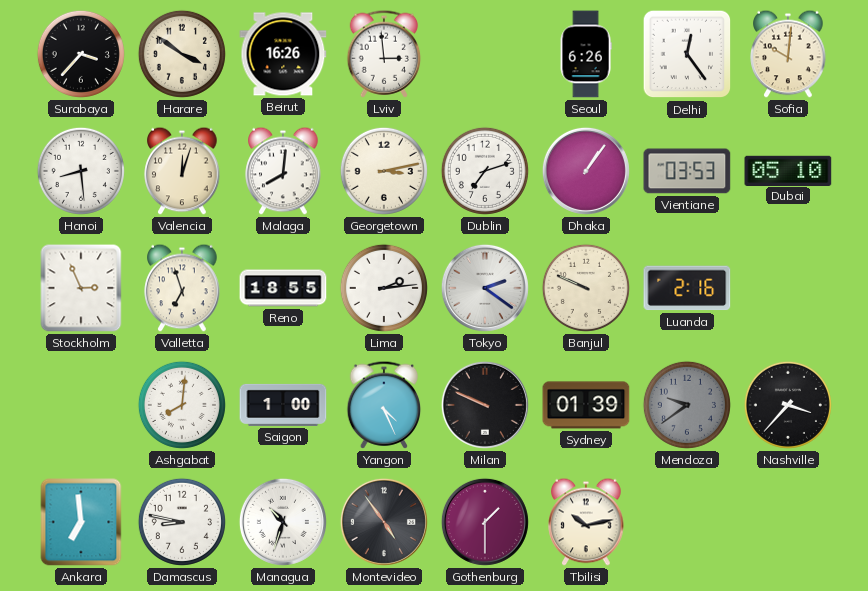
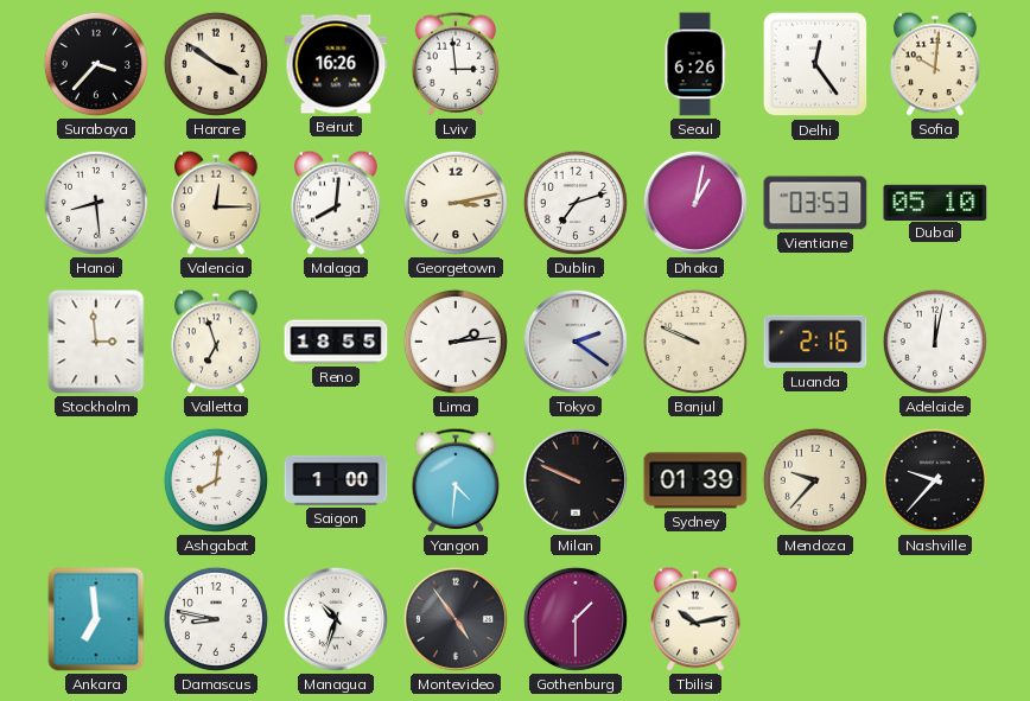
Valencia: 12:03 -> 12:15
Dhaka: 1:06 -> 1:02
Stockholm: 2:56 -> 2:59
Adelaide: none -> 12:02
Yangon: 4:26 -> 4:31
Mendoza: 9:39 -> 9:37
Mendoza dial: grey -> cream
Nashville: 3:37 -> 9:37
